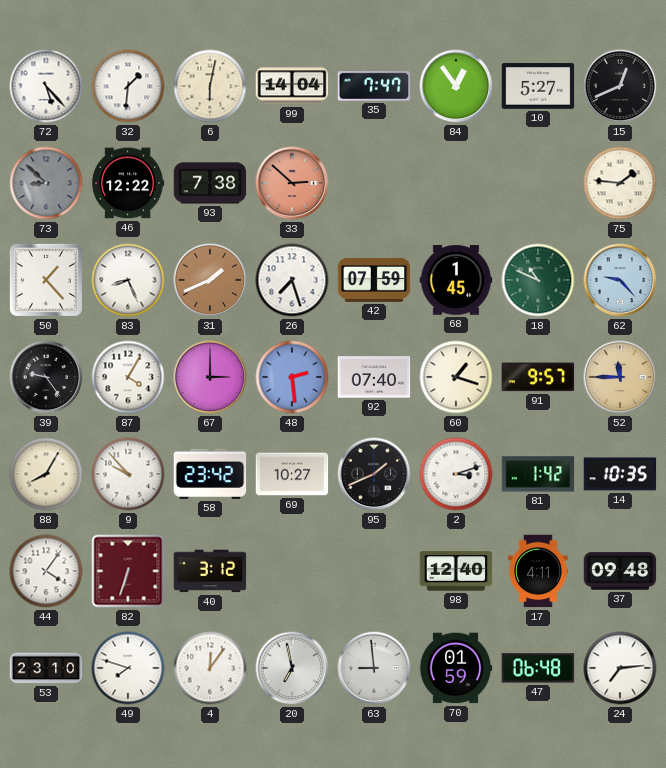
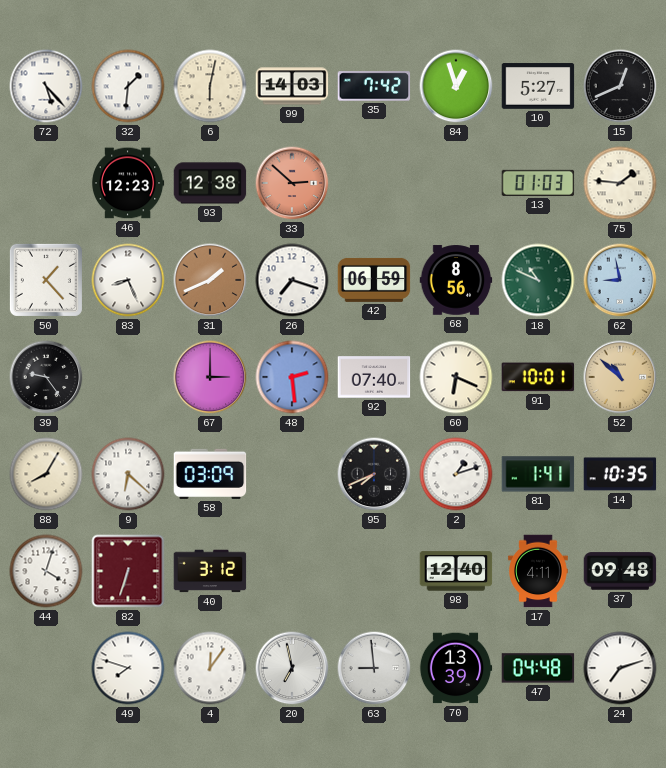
99: 14:04 -> 14:03
35: 7:47 -> 7:42
84: 12:54 -> 12:57
73: 8:52 -> none
46: 12:22 -> 12:23
93: 7:38 -> 12:38
13: none -> 01:03
26: 7:27 -> 7:18
42: 07:59 -> 06:59
68: 1:45 -> 8:56
62: 9:23 -> 8:58
87: 4:05 -> none
60: 1:18 -> 6:19
91: 9:57 -> 10:01
52: 11:45 -> 10:52
9: 9:53 -> 6:22
58: 23:42 -> 03:09
69: 10:27 -> none
95: 1:41 -> 7:41
2: 3:12 -> 1:12
81: 1:42 -> 1:41
44: 4:06 -> 4:03
53: 23:10 -> none
70: 01:59 -> 13:39
47: 06:48 -> 04:48
24: 7:14 -> 7:12
